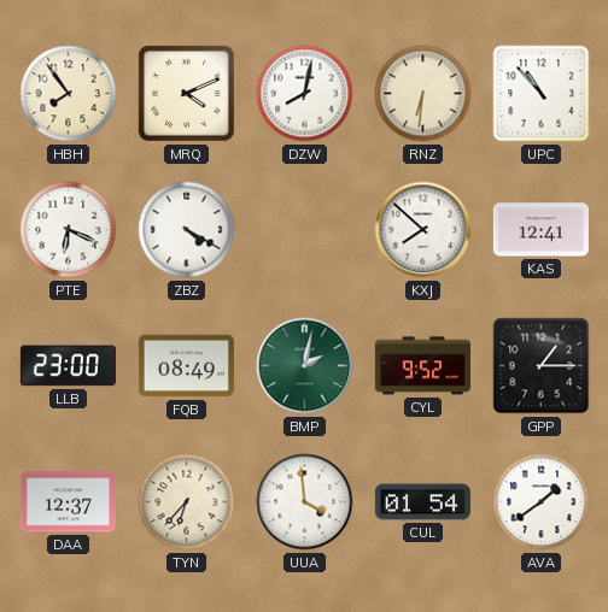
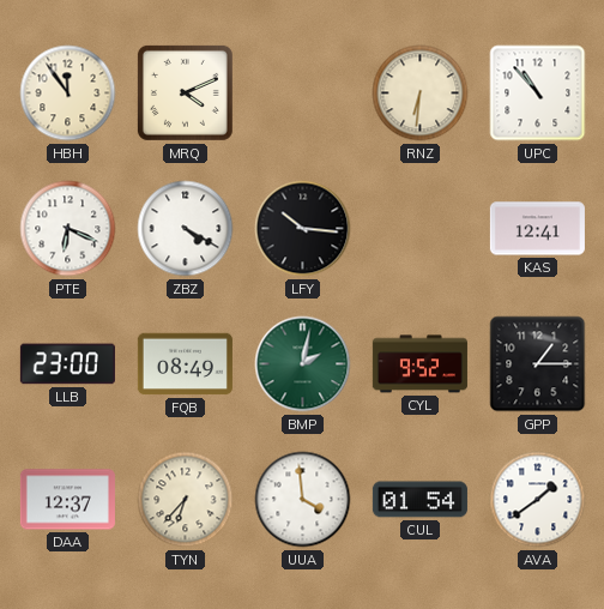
HBH: 7:54 -> 11:54
DZW: 8:02 -> none
LFY: none -> 10:16
KXJ: 7:52 -> none
